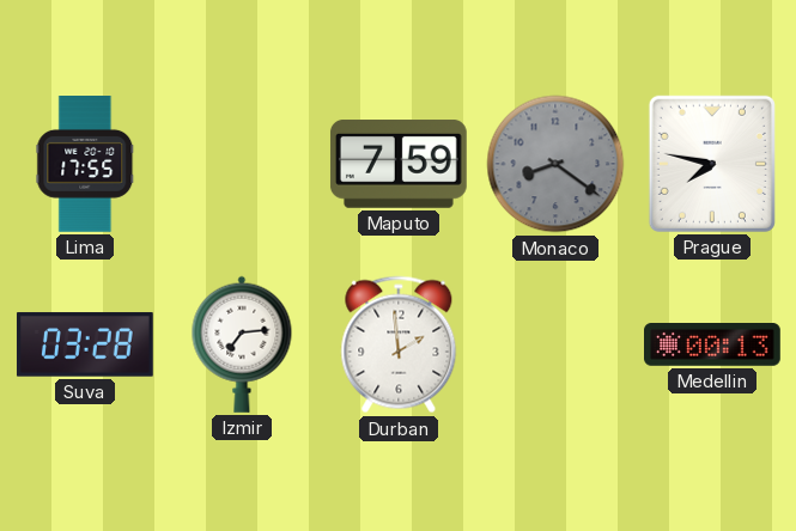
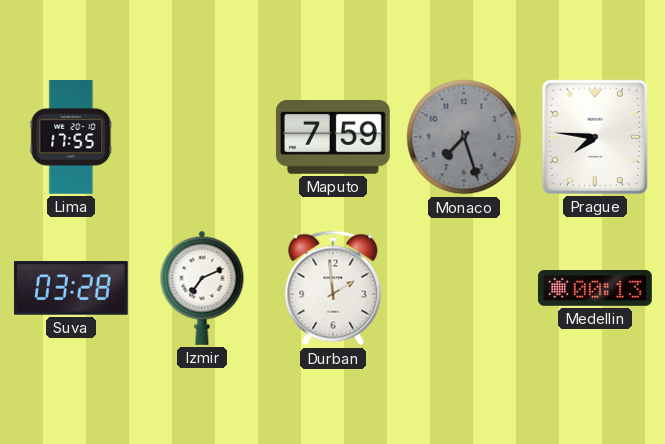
Monaco: 8:21 -> 7:27
Prague: 7:47 -> 7:46
Izmir: 7:14 -> 7:11
